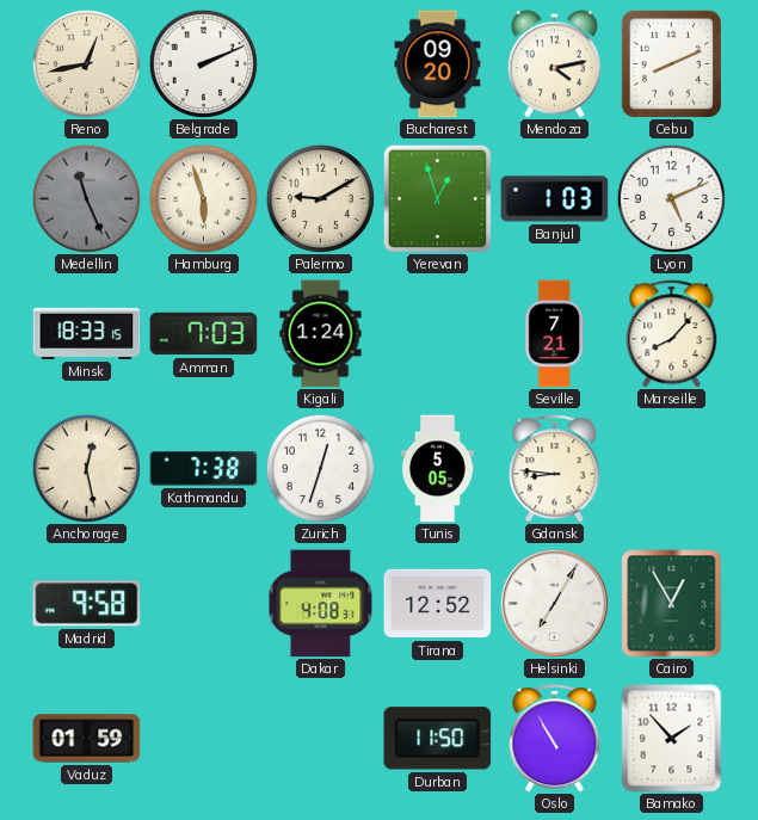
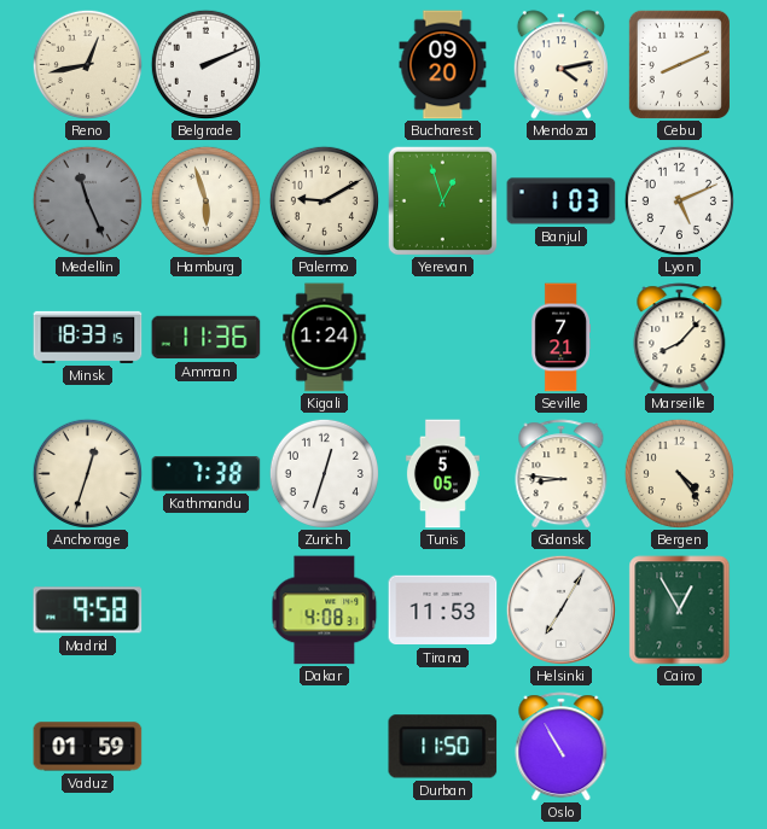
Amman: 7:03 -> 11:36
Anchorage: 12:28 -> 12:33
Bergen: none -> 4:24
Tirana: 12:52 -> 11:53
Bamako: 1:53 -> none
